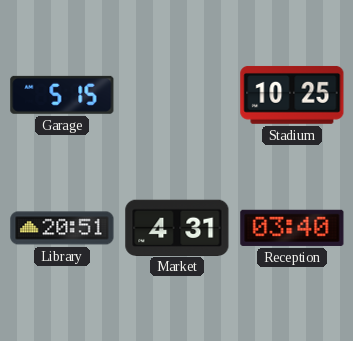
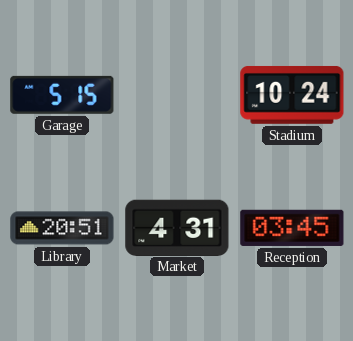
Stadium: 10:25 -> 10:24
Reception: 03:40 -> 03:45
